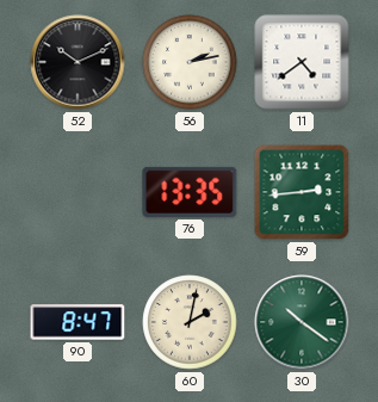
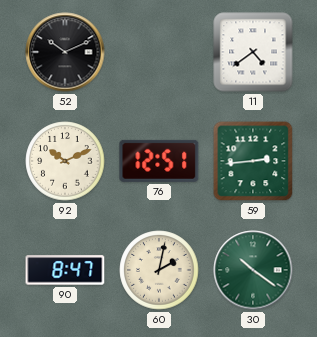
56: 2:13 -> none
92: none -> 10:11
76: 13:35 -> 12:51
